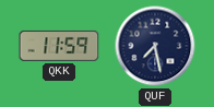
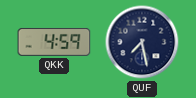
QKK: 11:59 -> 4:59
